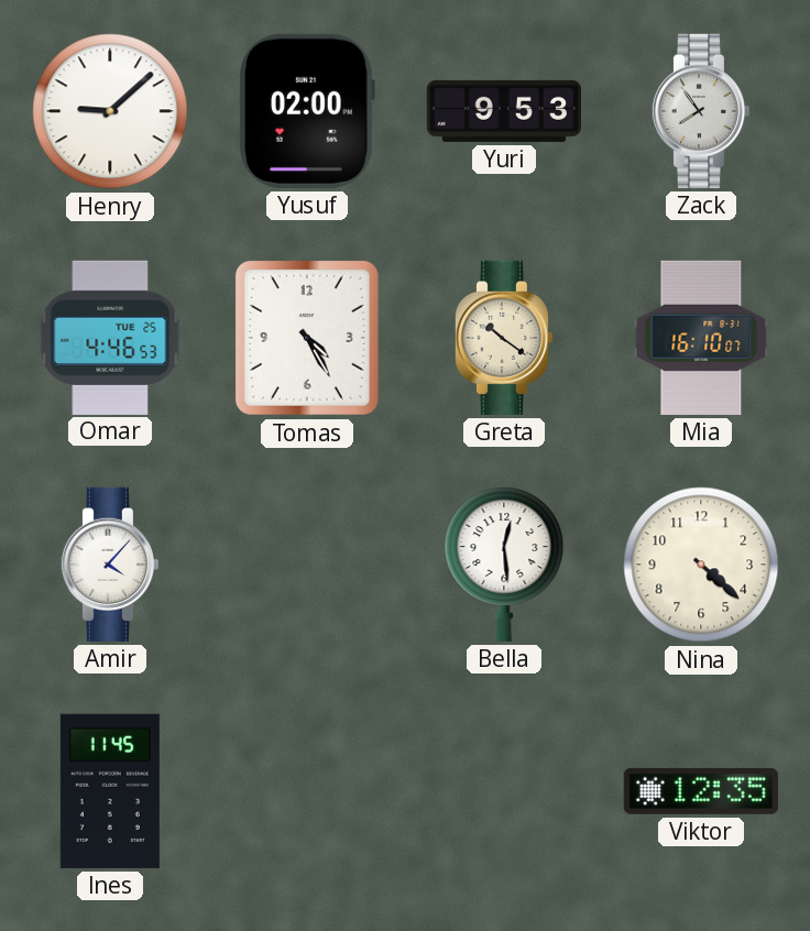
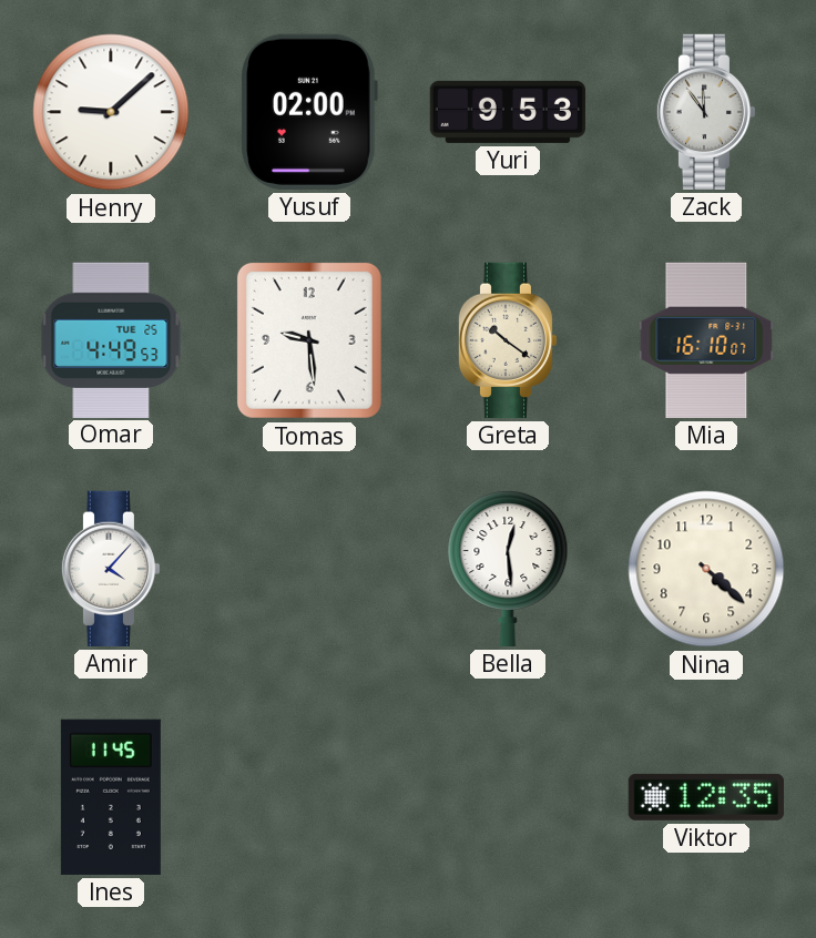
Zack: 7:54 -> 11:54
Omar: 4:46 -> 4:49
Tomas: 4:25 -> 9:29
